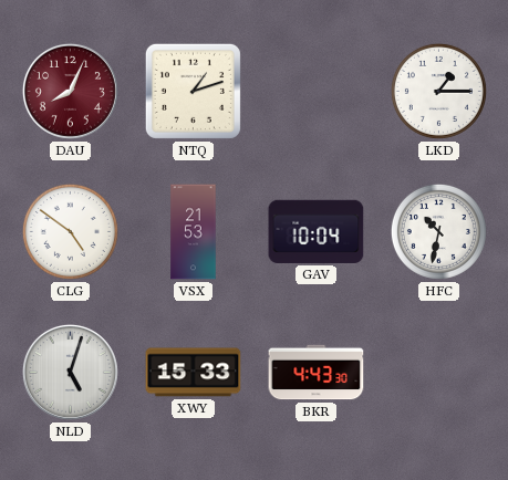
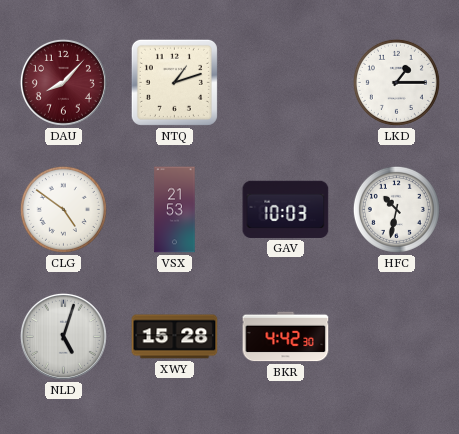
DAU: 8:04 -> 8:07
GAV: 10:04 -> 10:03
XWY: 15:33 -> 15:28
BKR: 4:43 -> 4:42
